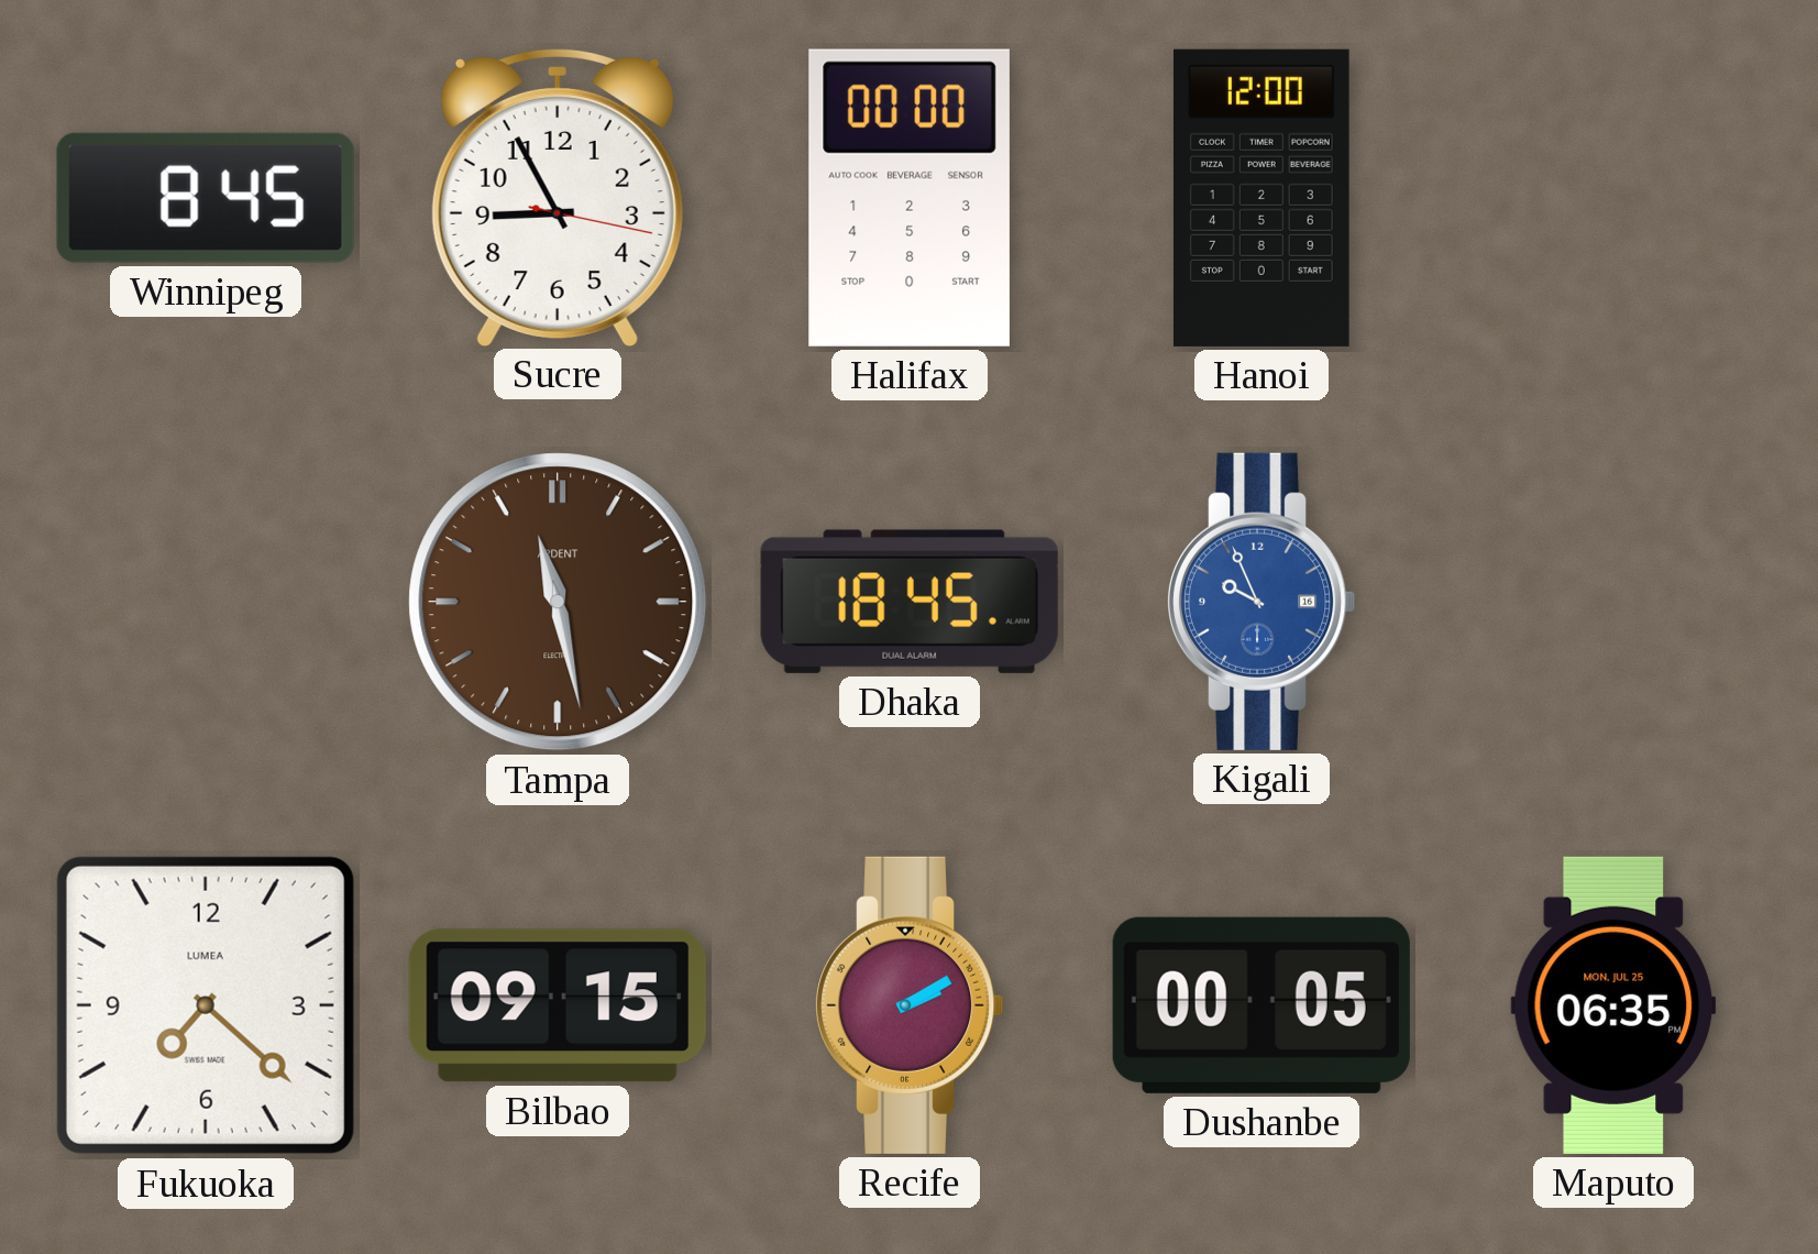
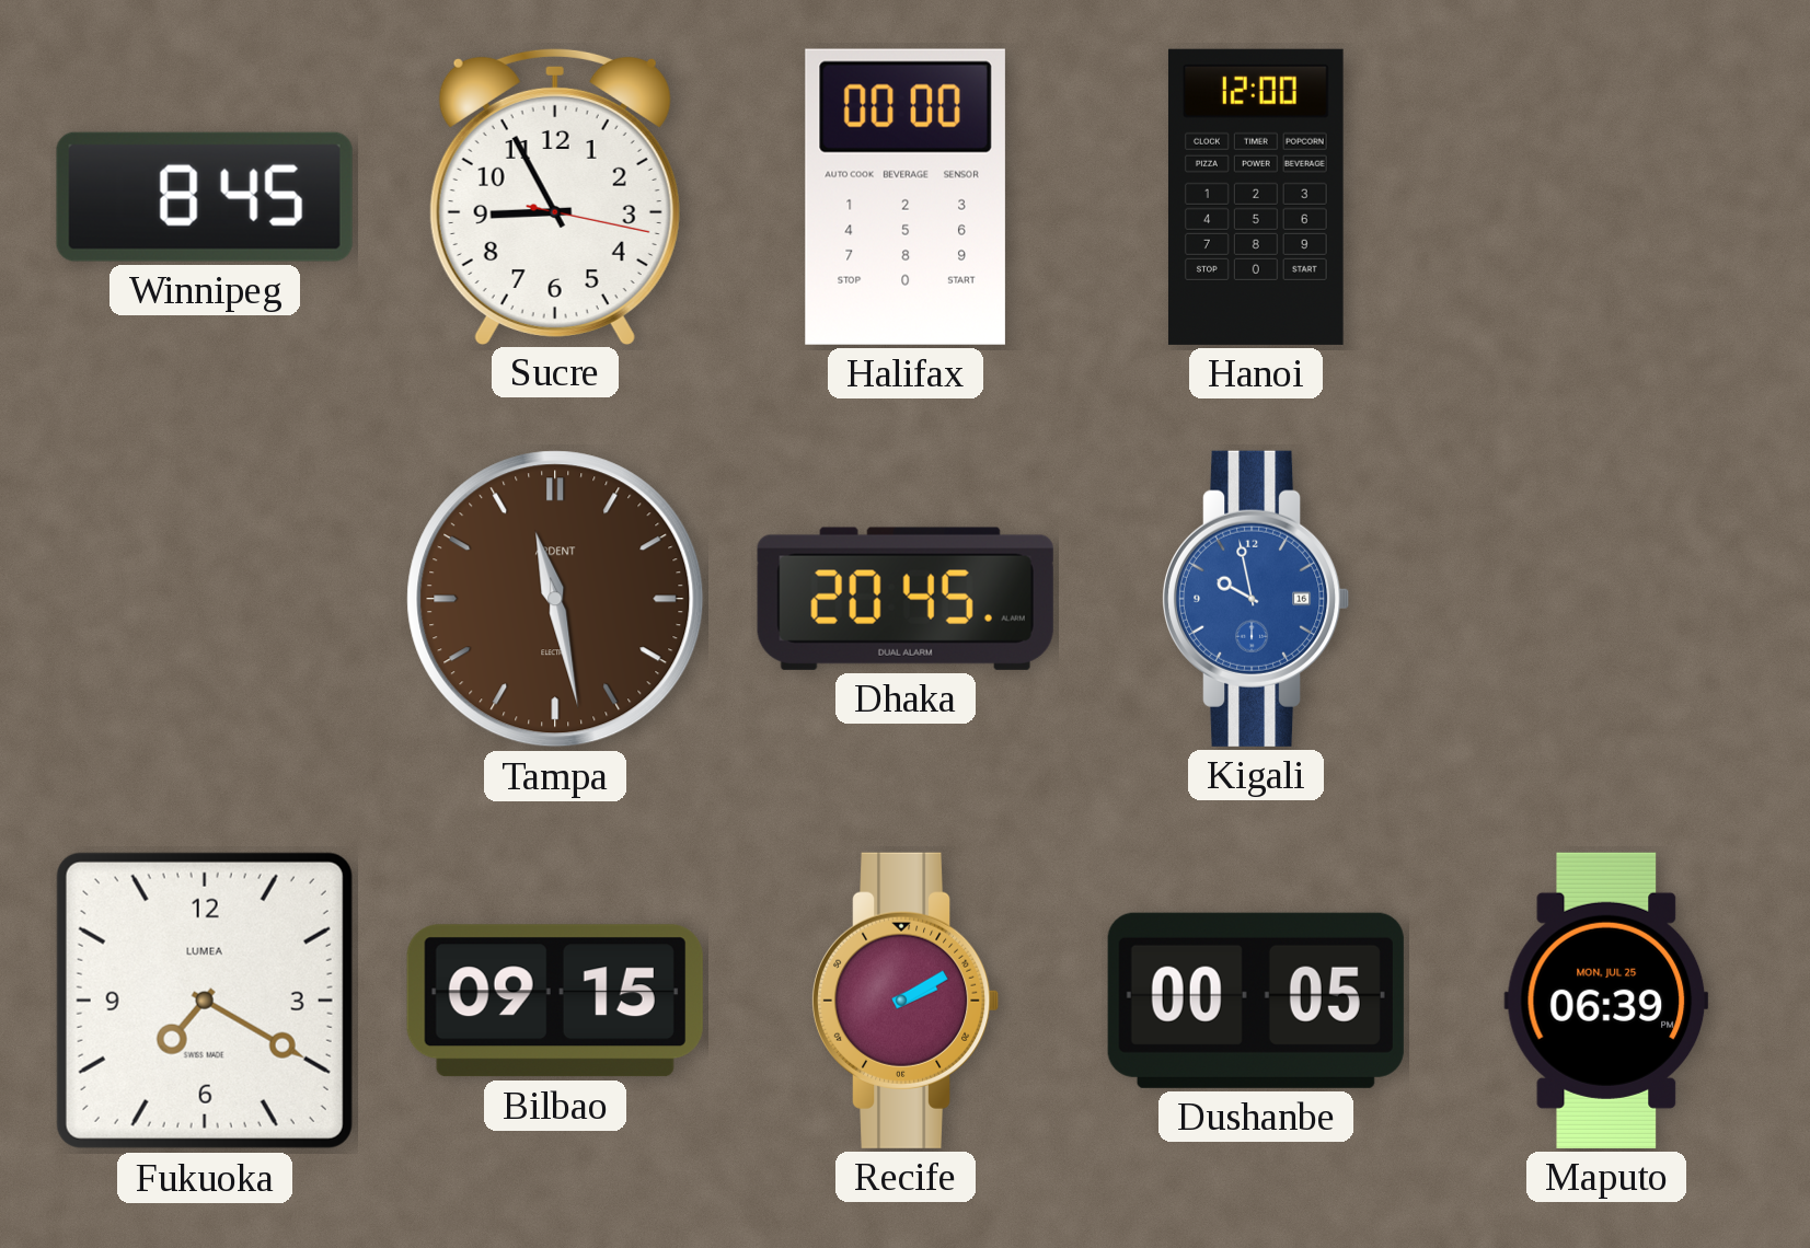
Dhaka: 18:45 -> 20:45
Kigali: 9:56 -> 9:58
Fukuoka: 7:22 -> 7:20
Maputo: 06:35 -> 06:39
